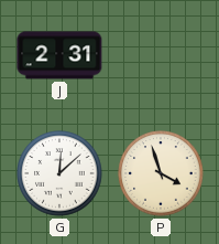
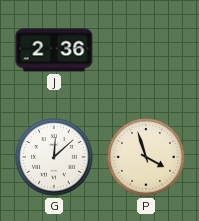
J: 2:31 -> 2:36
